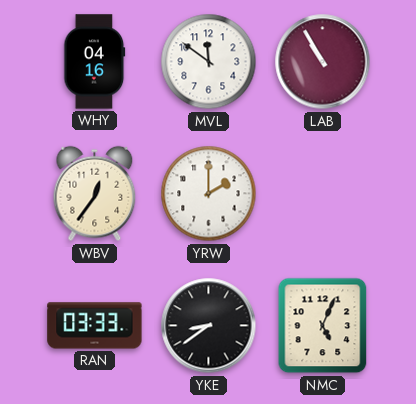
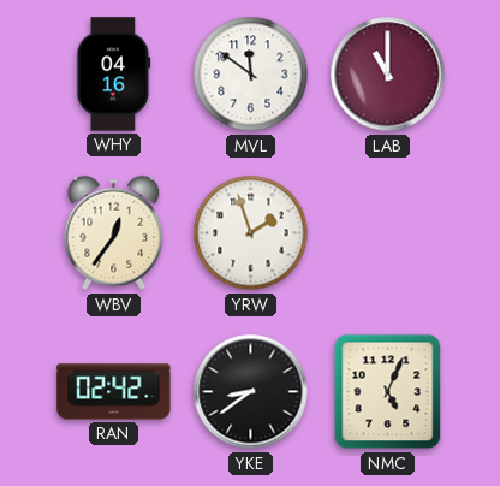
LAB: 10:55 -> 11:00
YRW: 2:00 -> 1:57
RAN: 03:33 -> 02:42
